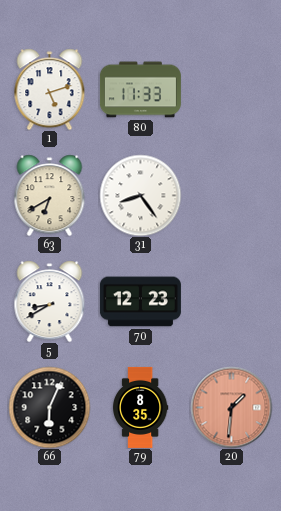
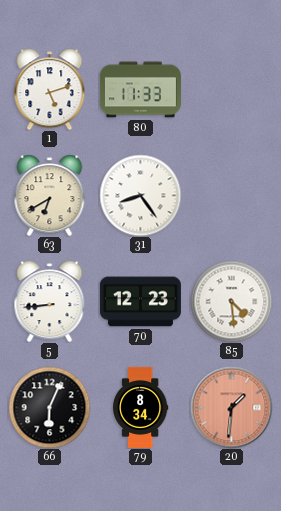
5: 8:40 -> 8:44
85: none -> 4:29
79: 8:35 -> 8:34
